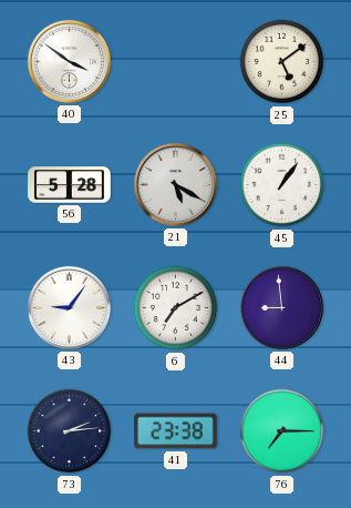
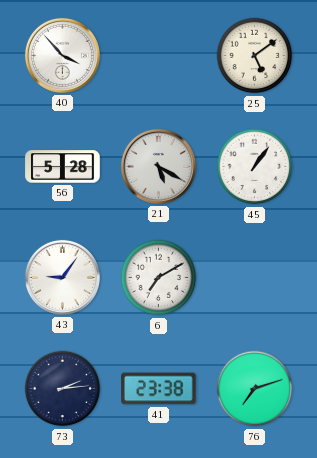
40: 3:51 -> 3:53
44: 8:59 -> none
76: 7:15 -> 7:12
